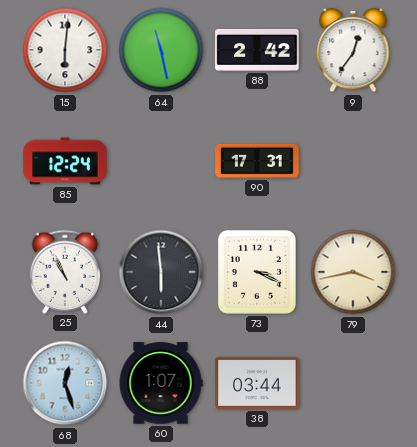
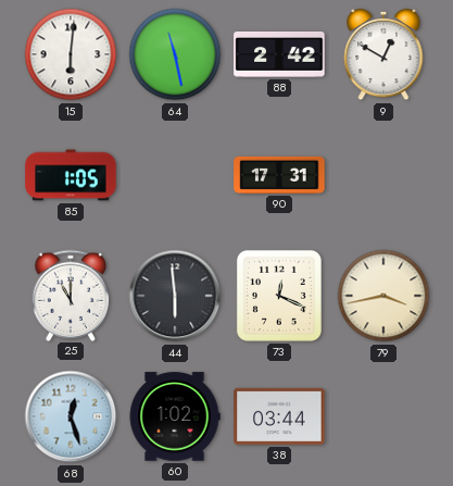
9: 12:36 -> 12:50
85: 12:24 -> 1:05
25: 10:56 -> 11:00
73: 3:19 -> 12:19
60: 1:07 -> 1:02
